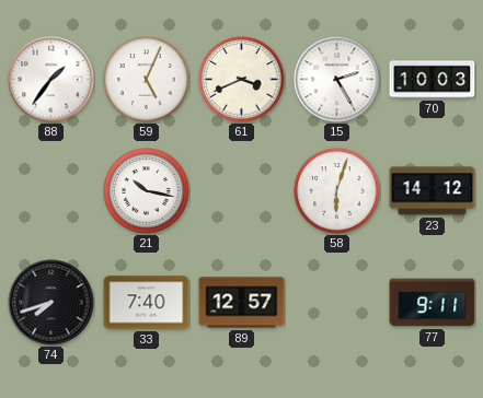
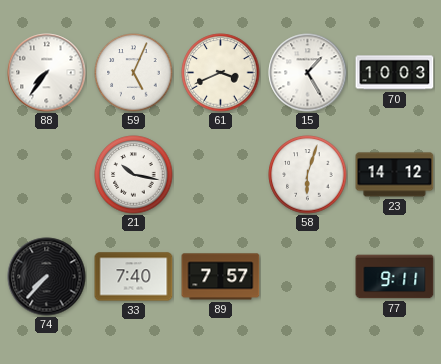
88: 1:36 -> 7:36
15: 2:25 -> 1:25
74: 7:42 -> 7:37
89: 12:57 -> 7:57
